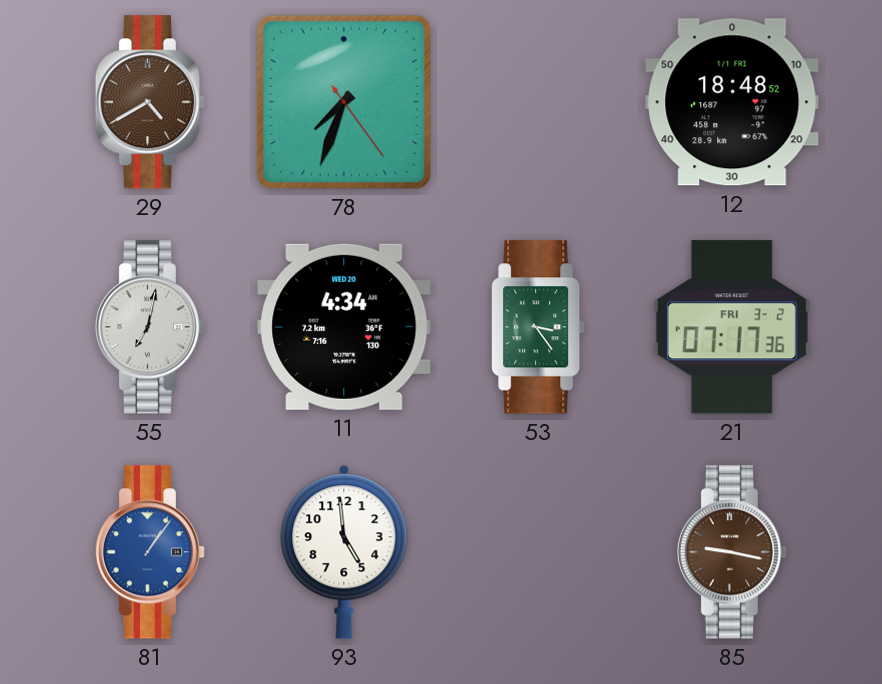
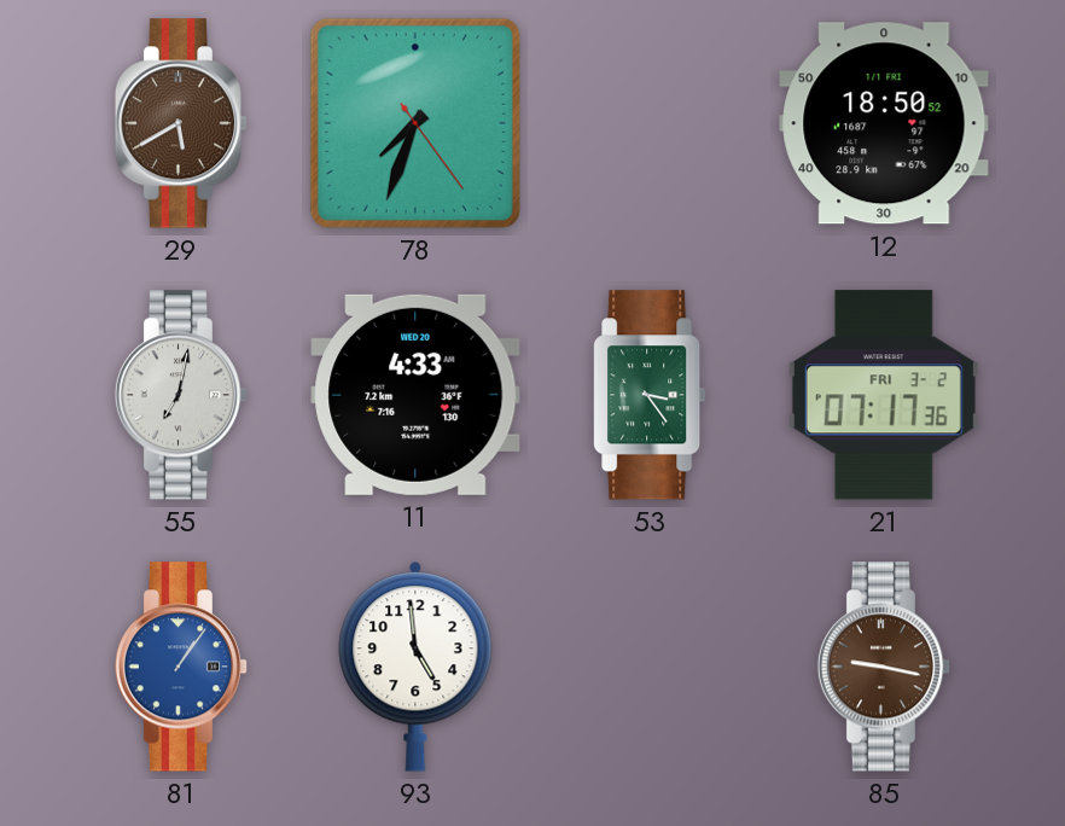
29: 4:40 -> 5:40
12: 18:48 -> 18:50
11: 4:34 -> 4:33
